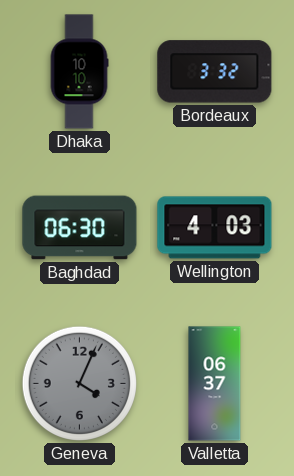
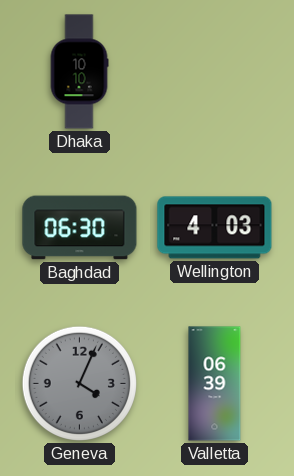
Bordeaux: 3:32 -> none
Valletta: 06:37 -> 06:39
